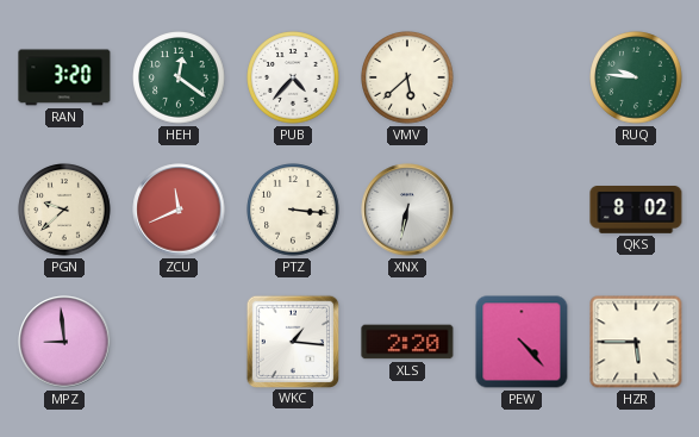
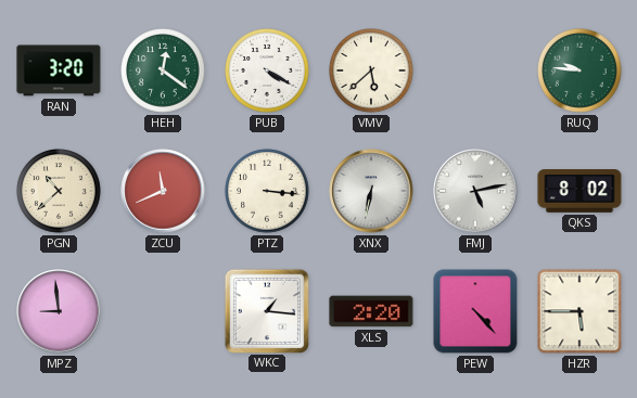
PUB: 4:37 -> 4:20
PGN: 9:38 -> 10:38
FMJ: none -> 5:13
